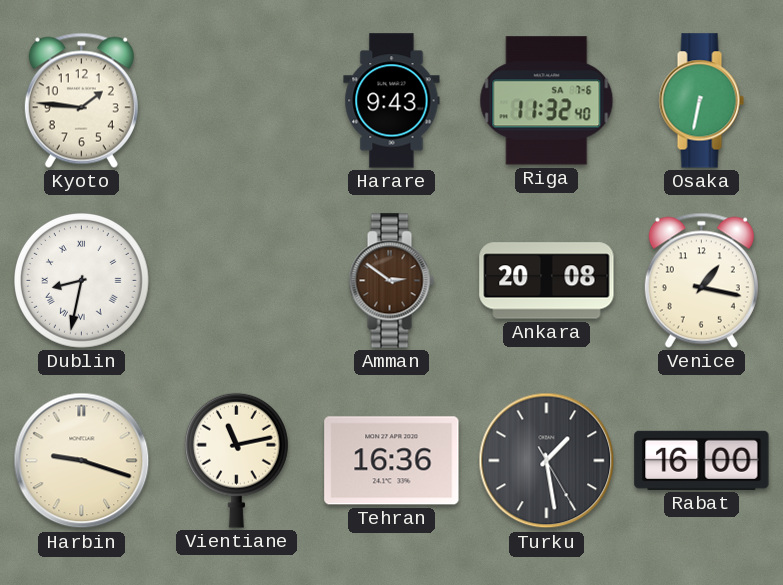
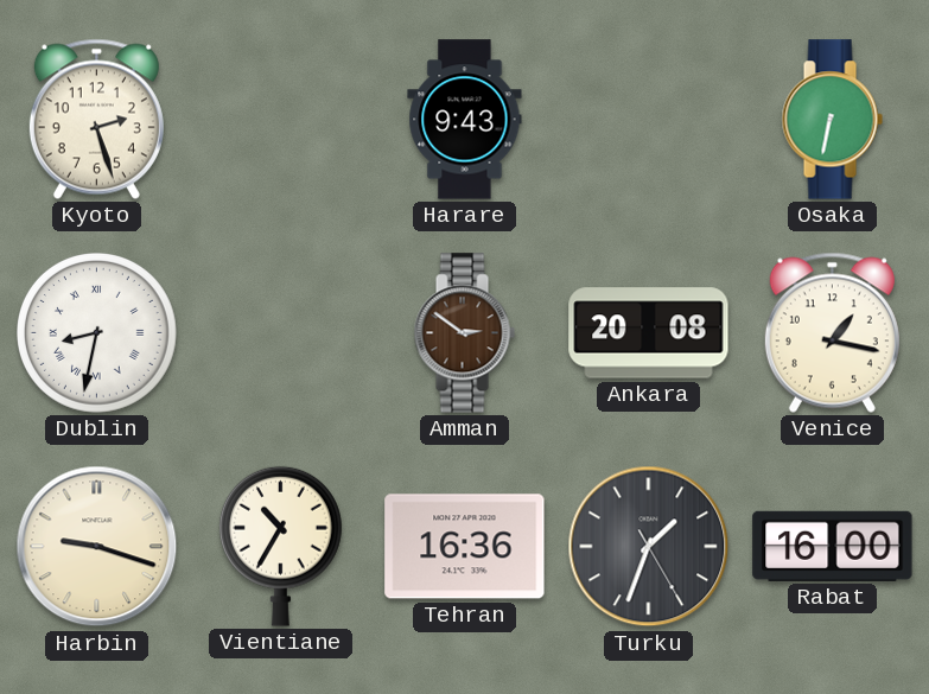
Kyoto: 1:46 -> 2:27
Riga: 11:32 -> none
Vientiane: 11:13 -> 10:35
Turku: 1:28 -> 1:33
